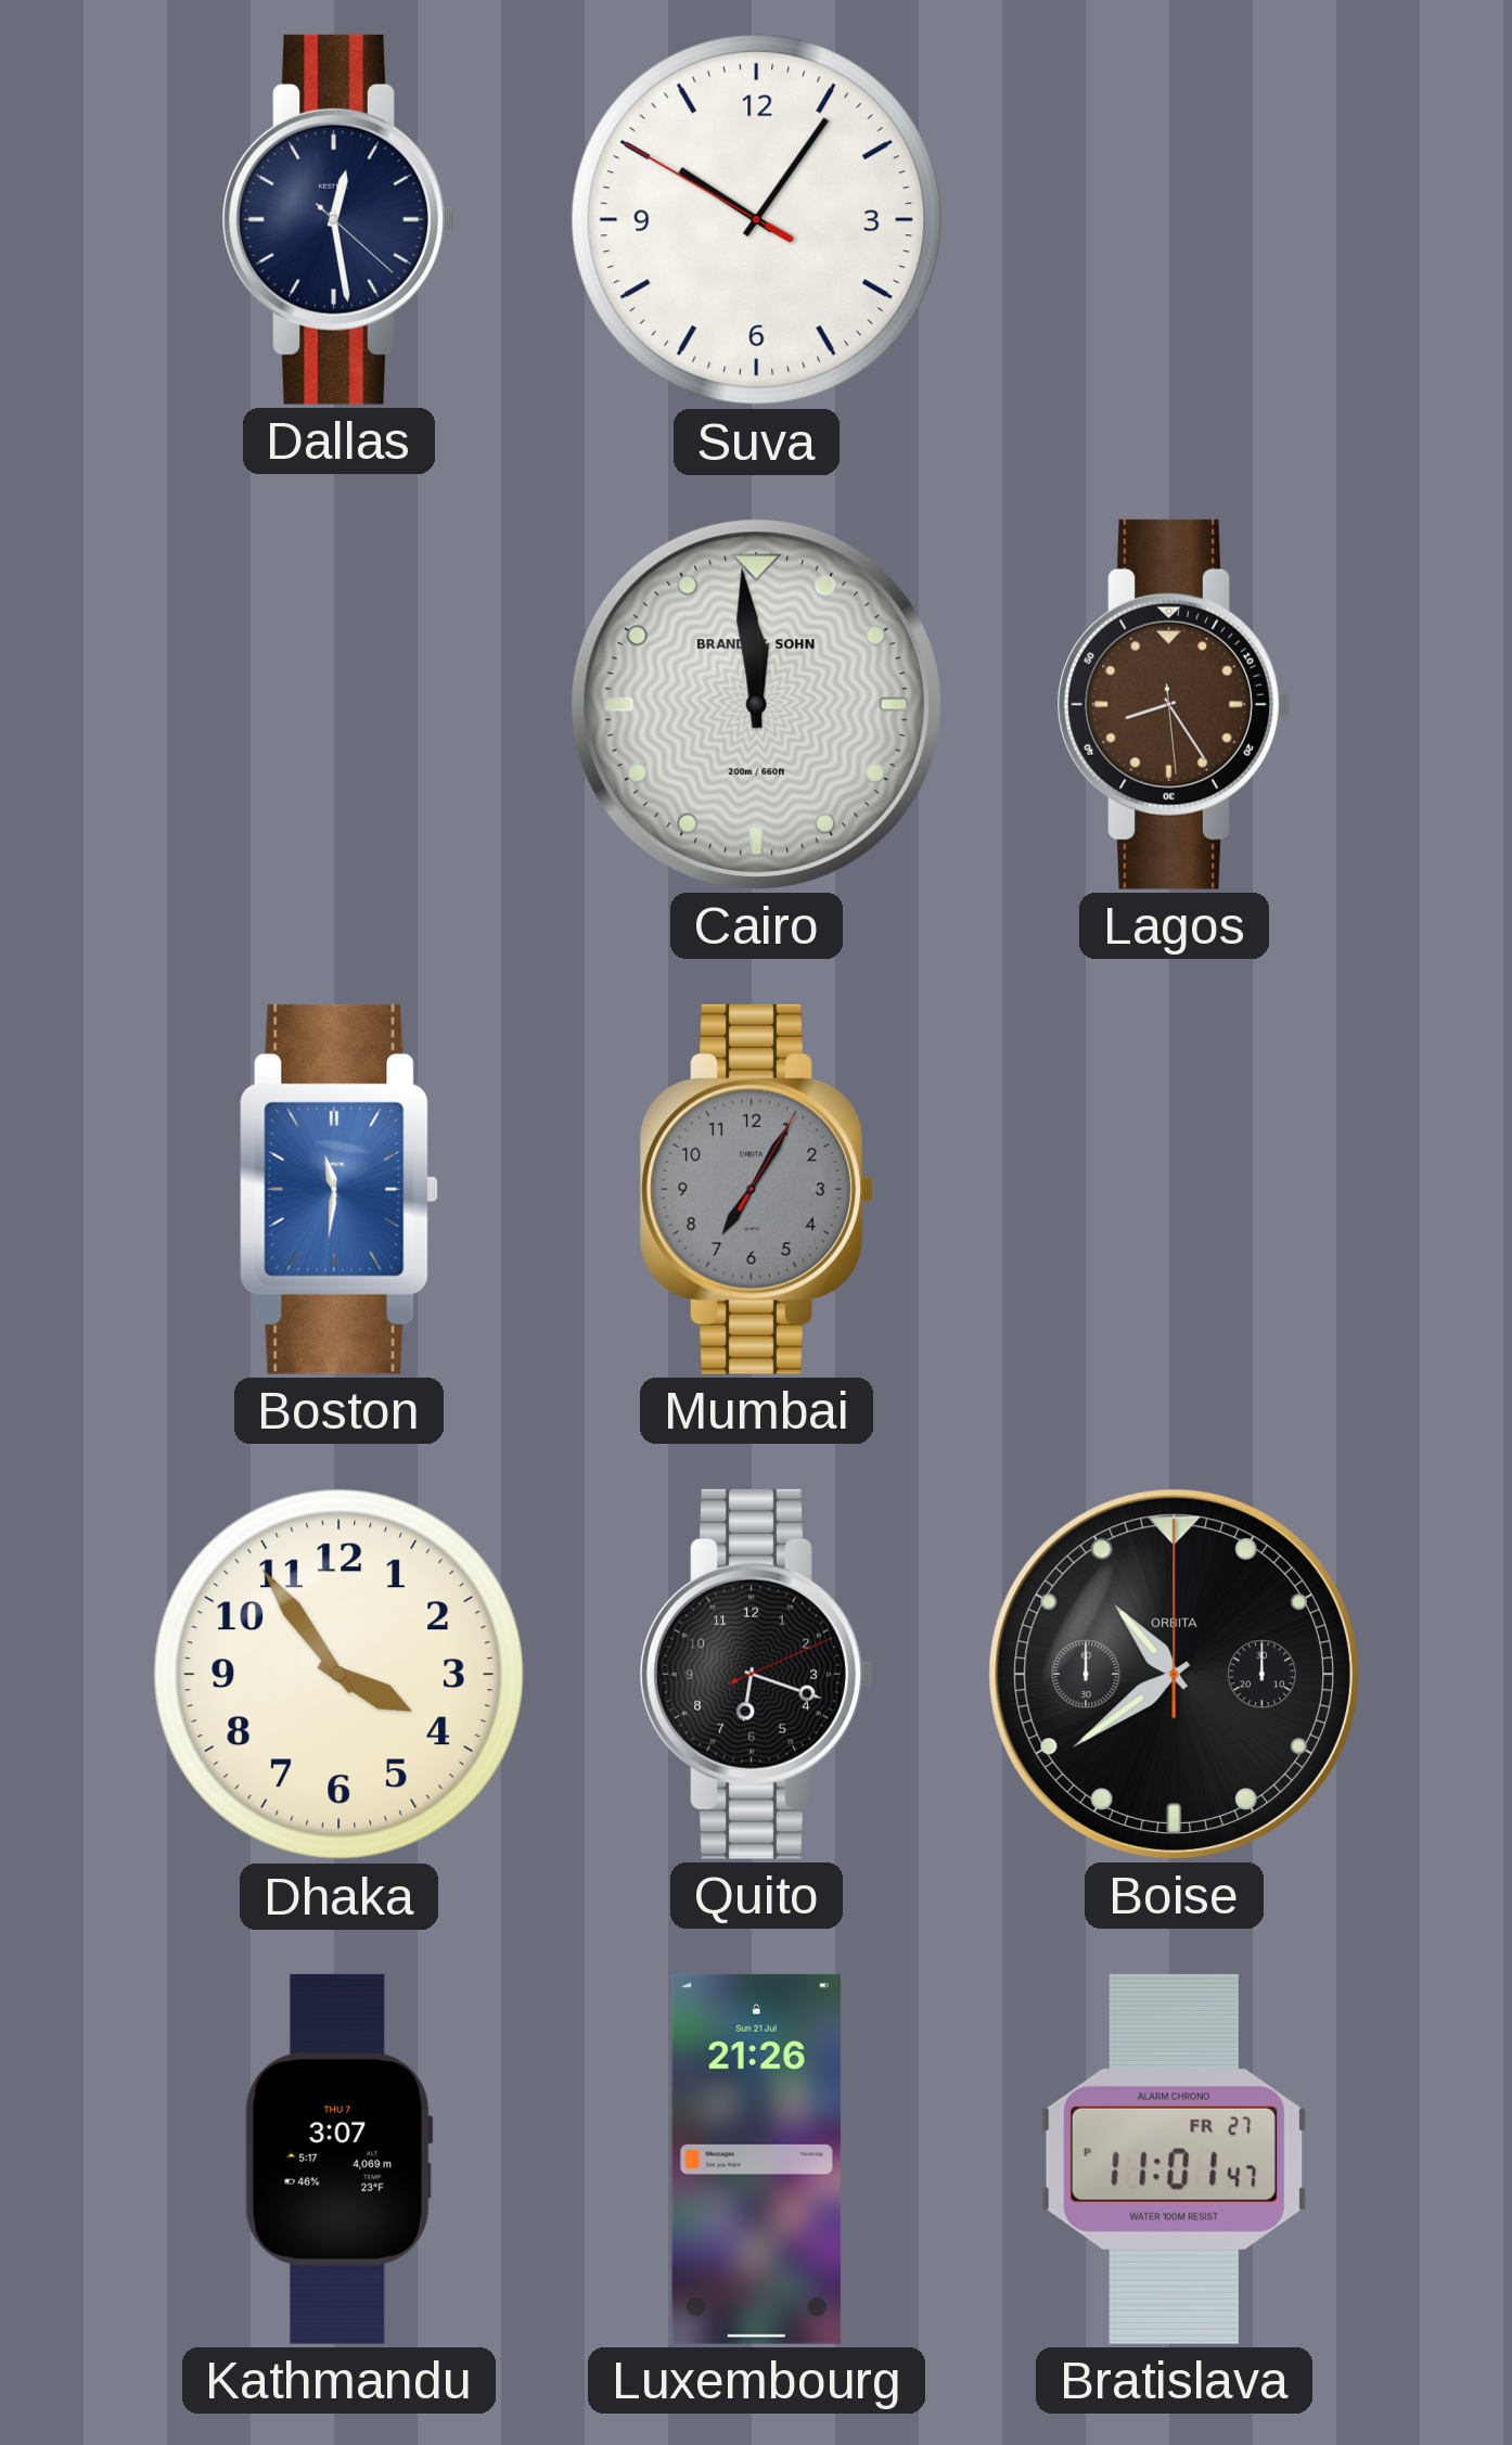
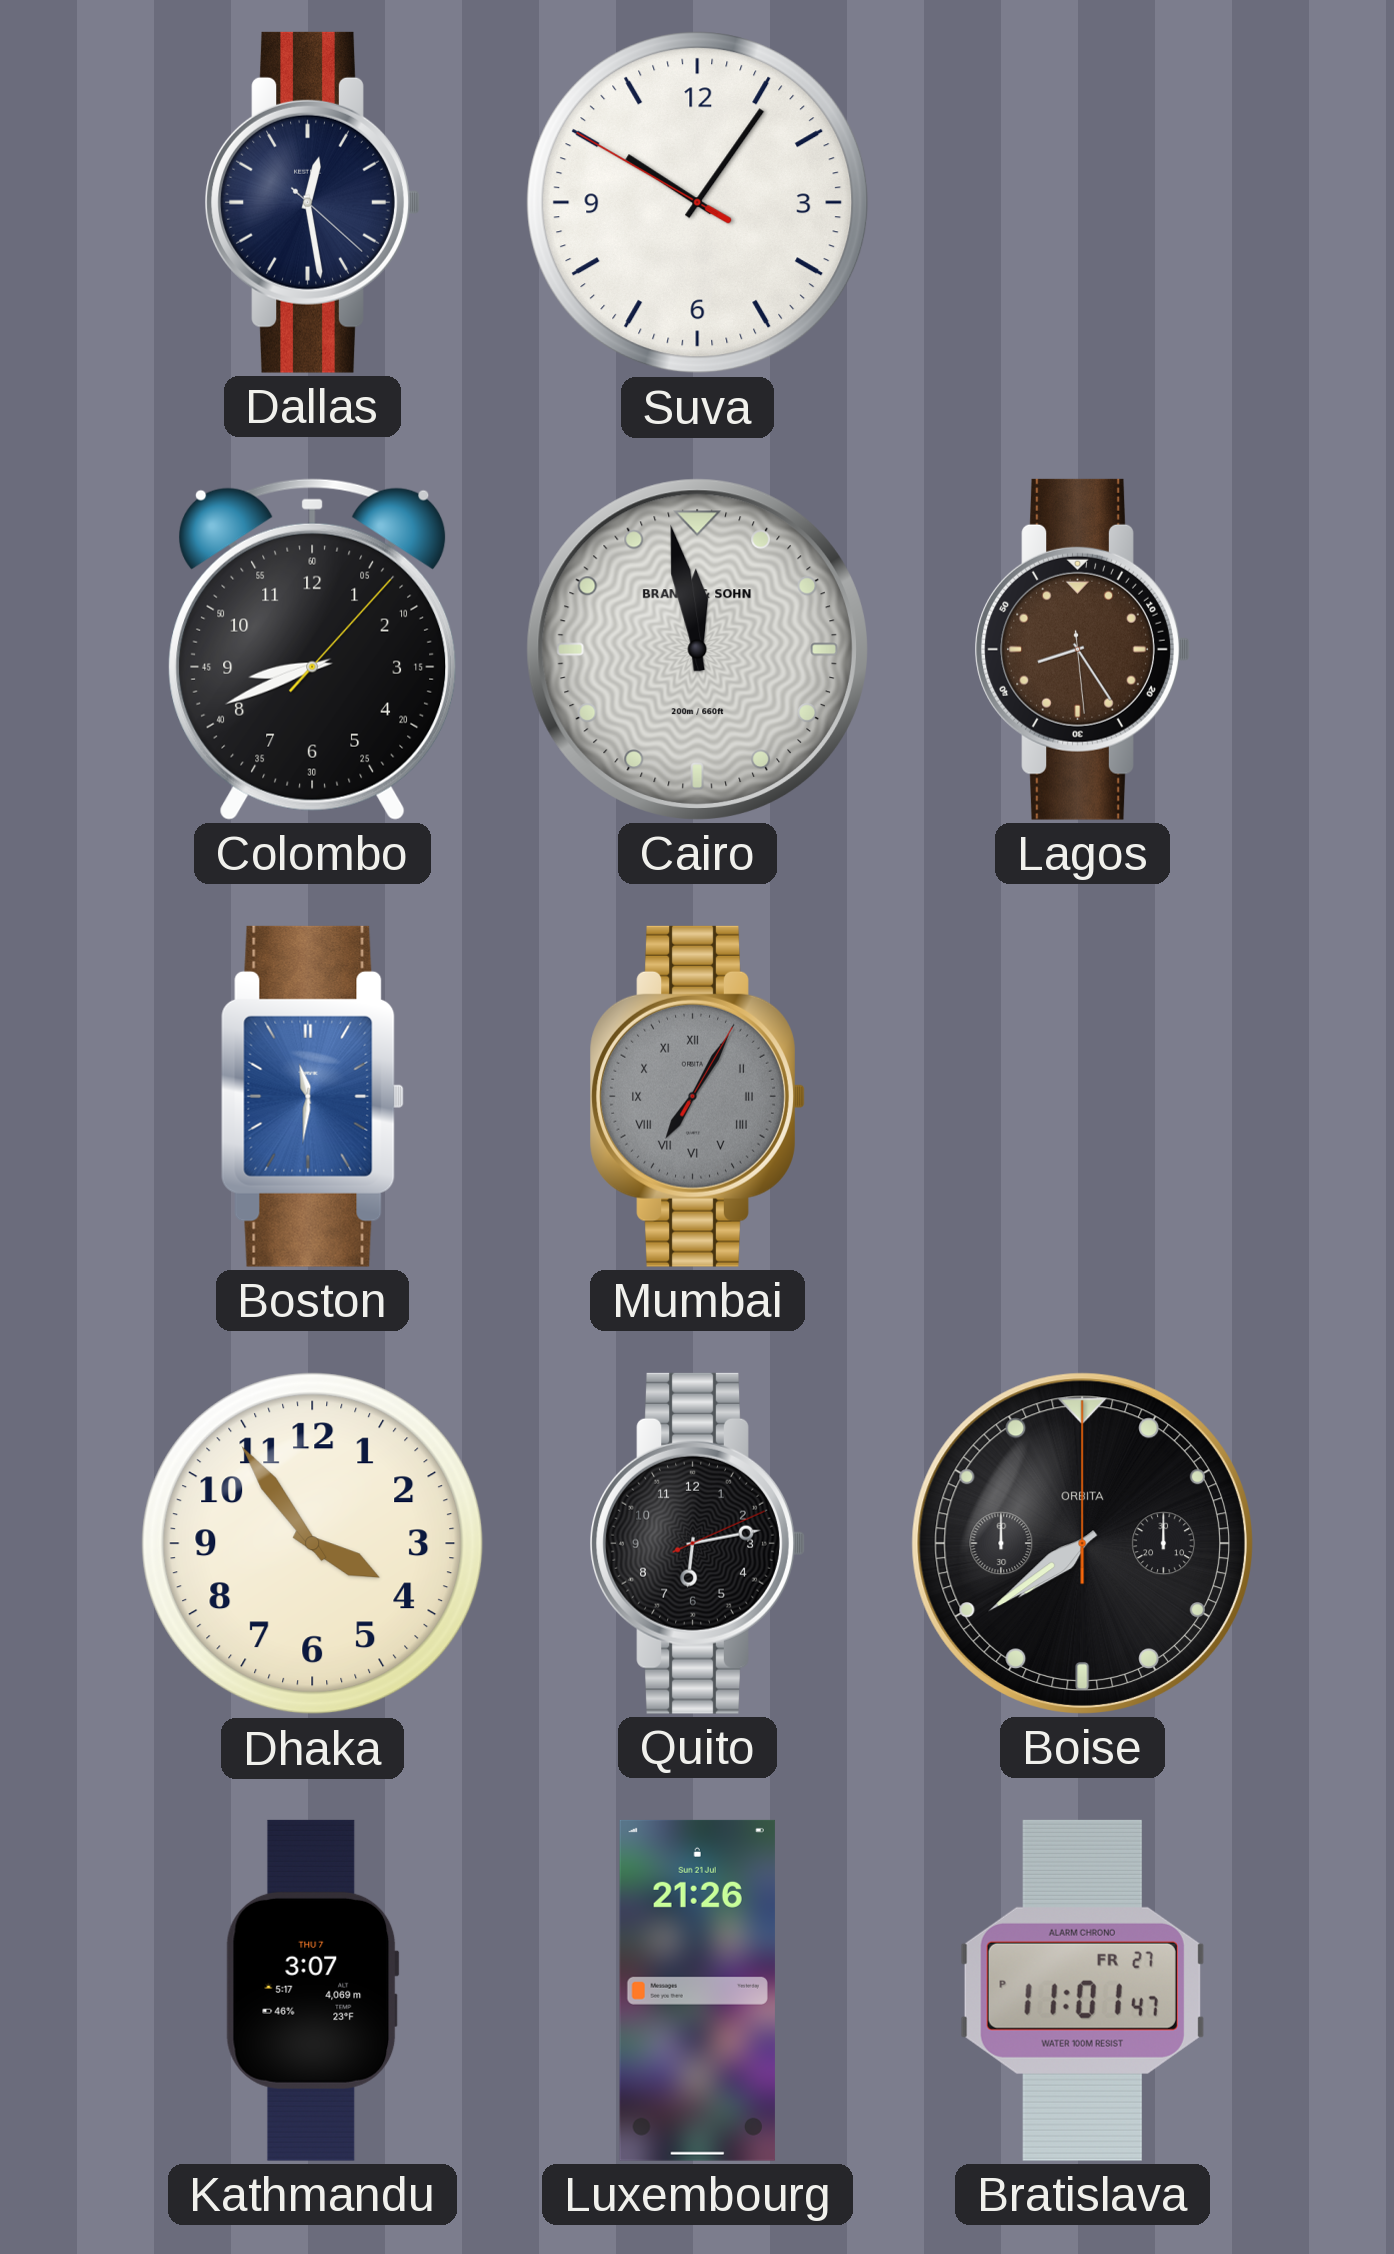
Colombo: none -> 8:41
Cairo: 11:59 -> 11:58
Mumbai numerals: Arabic -> Roman
Quito: 6:18 -> 6:13
Boise: 10:39 -> 7:39
